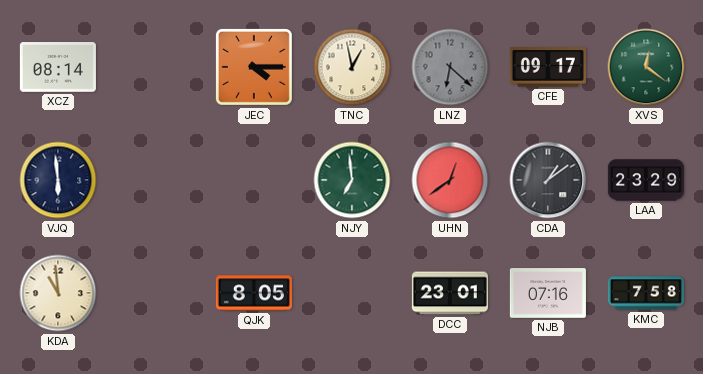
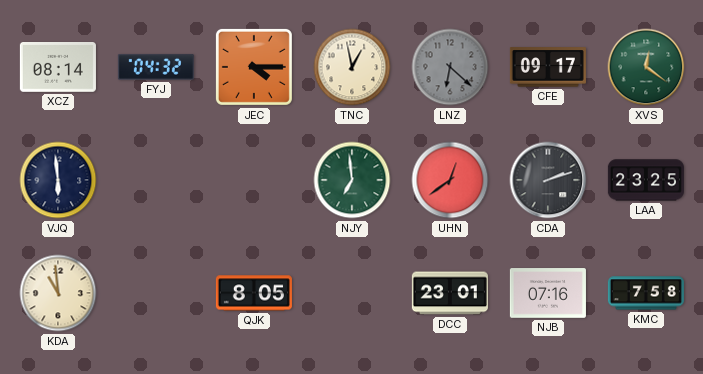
FYJ: none -> 04:32
CDA: 1:09 -> 2:12
LAA: 23:29 -> 23:25
